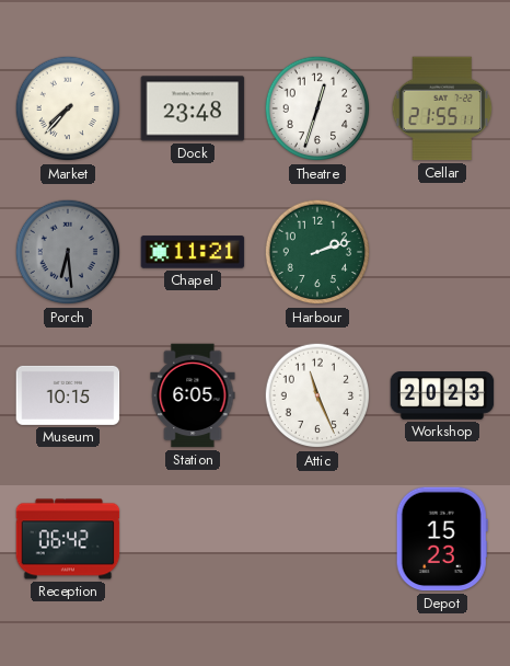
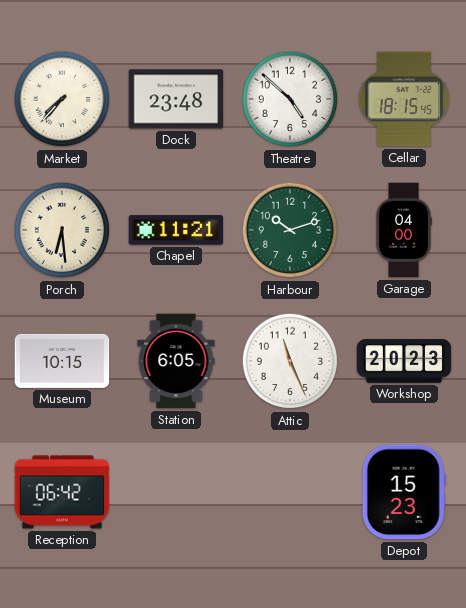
Theatre: 12:33 -> 4:52
Cellar: 21:55 -> 18:15
Porch dial: grey -> cream
Harbour: 2:12 -> 10:12
Garage: none -> 04:00
